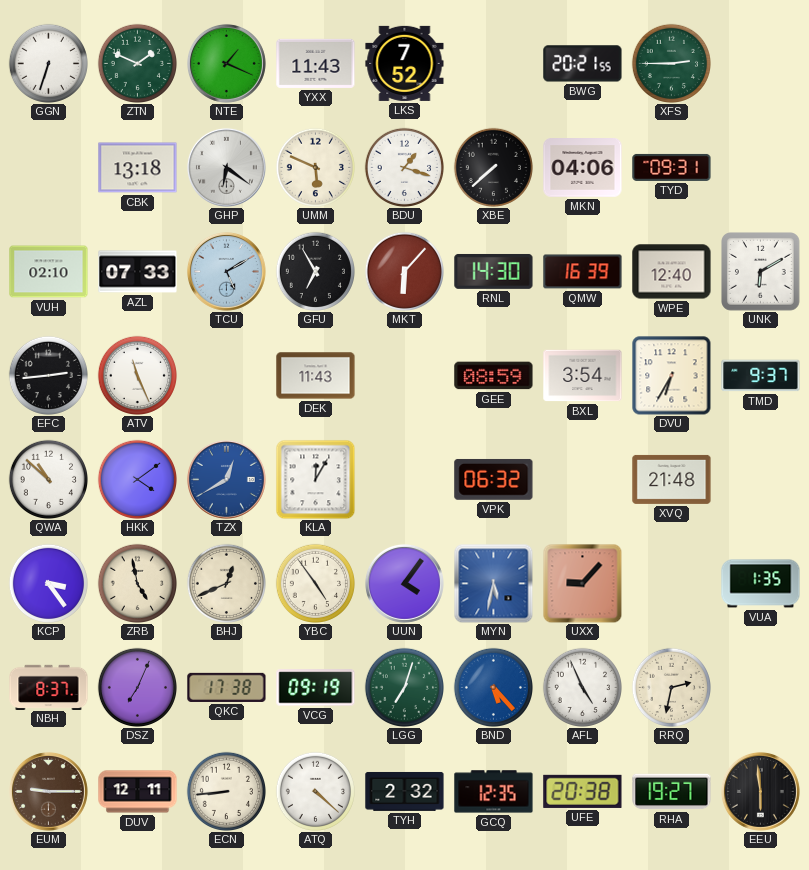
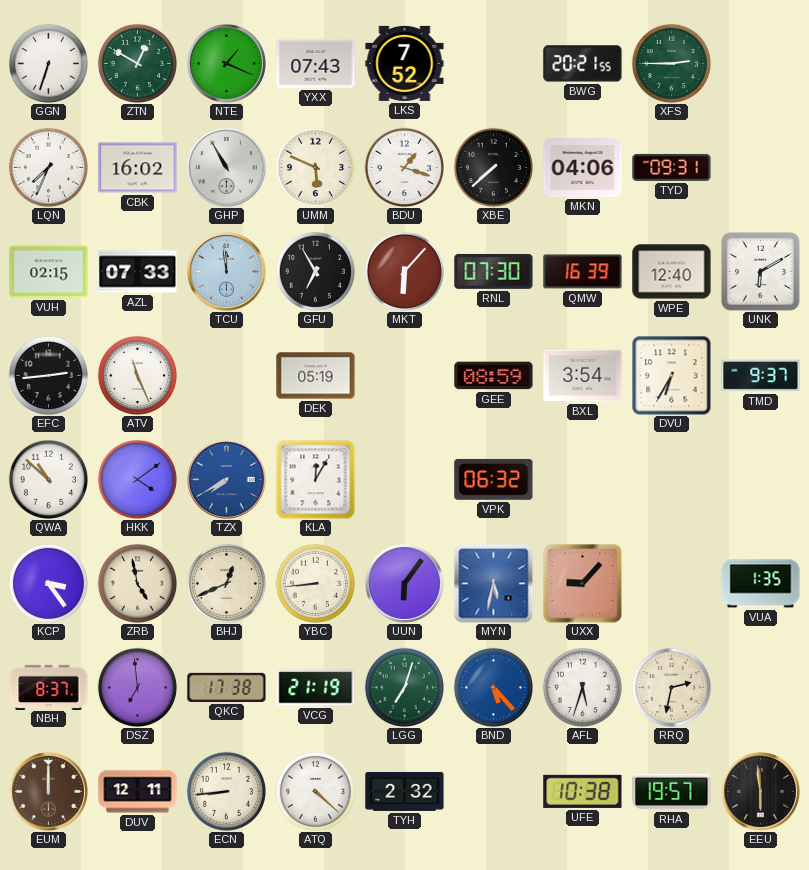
ZTN: 1:49 -> 12:50
YXX: 11:43 -> 07:43
LQN: none -> 7:34
CBK: 13:18 -> 16:02
GHP: 6:21 -> 10:55
VUH: 02:10 -> 02:15
TCU: 5:10 -> 11:59
RNL: 14:30 -> 07:30
DEK: 11:43 -> 05:19
TZX: 12:40 -> 7:40
XVQ: 21:48 -> none
YBC: 4:54 -> 8:44
UUN: 4:06 -> 6:06
DSZ: 7:04 -> 6:59
VCG: 09:19 -> 21:19
AFL: 4:56 -> 5:33
EUM: 9:15 -> 12:00
GCQ: 12:35 -> none
UFE: 20:38 -> 10:38
RHA: 19:27 -> 19:57
